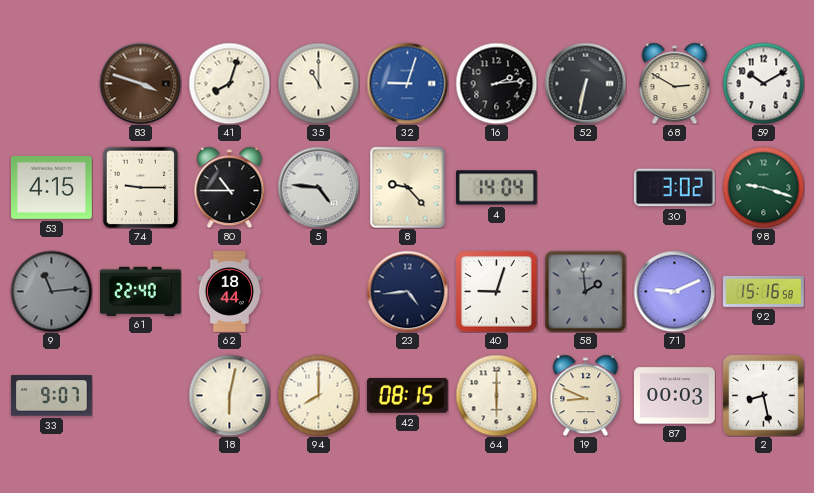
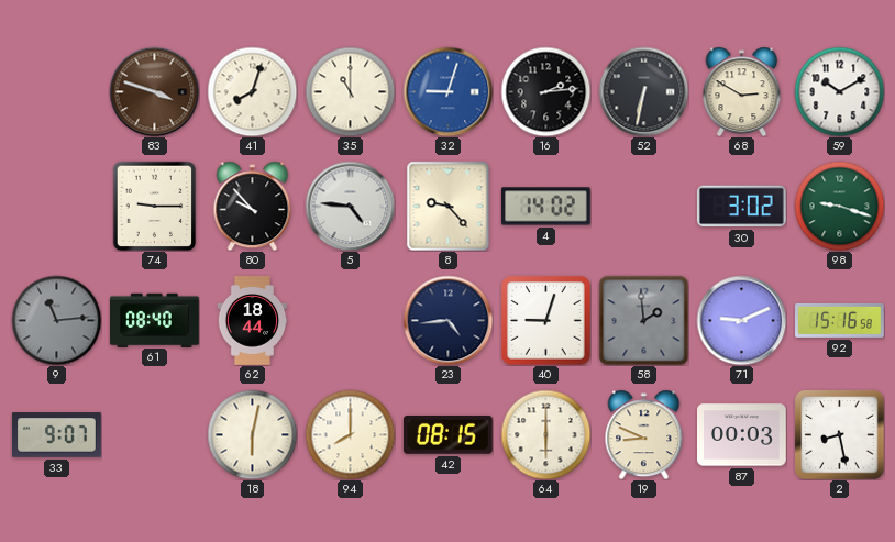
53: 4:15 -> none
80: 10:45 -> 9:53
4: 14:04 -> 14:02
61: 22:40 -> 08:40
